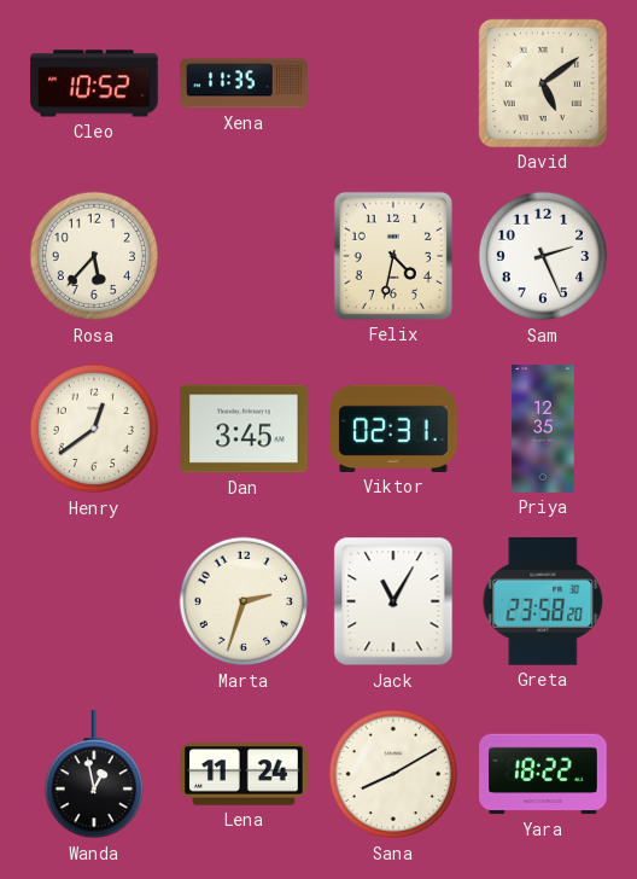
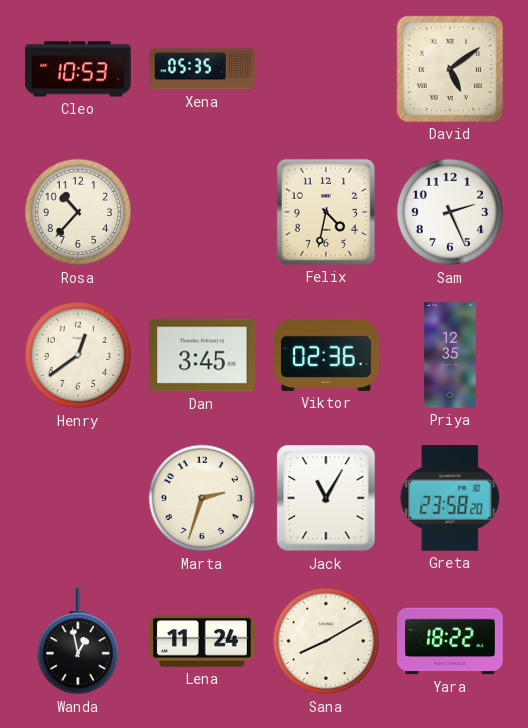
Cleo: 10:52 -> 10:53
Xena: 11:35 -> 05:35
Rosa: 5:37 -> 10:37
Viktor: 02:31 -> 02:36
